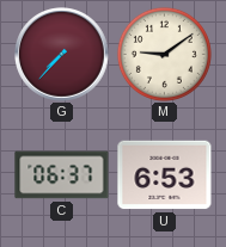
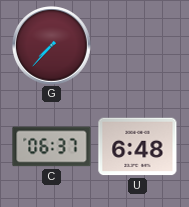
M: 9:09 -> none
U: 6:53 -> 6:48
